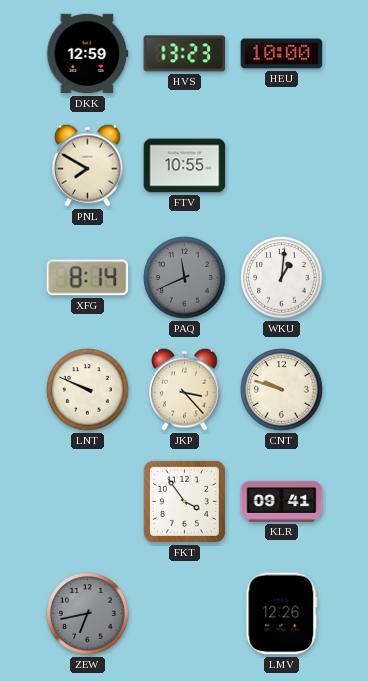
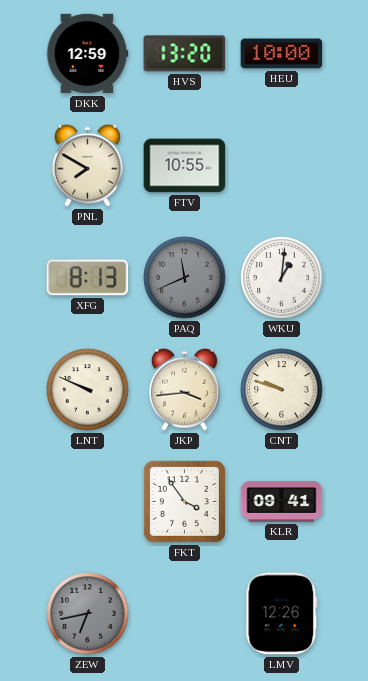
HVS: 13:23 -> 13:20
XFG: 8:14 -> 8:13
JKP: 3:23 -> 3:44
